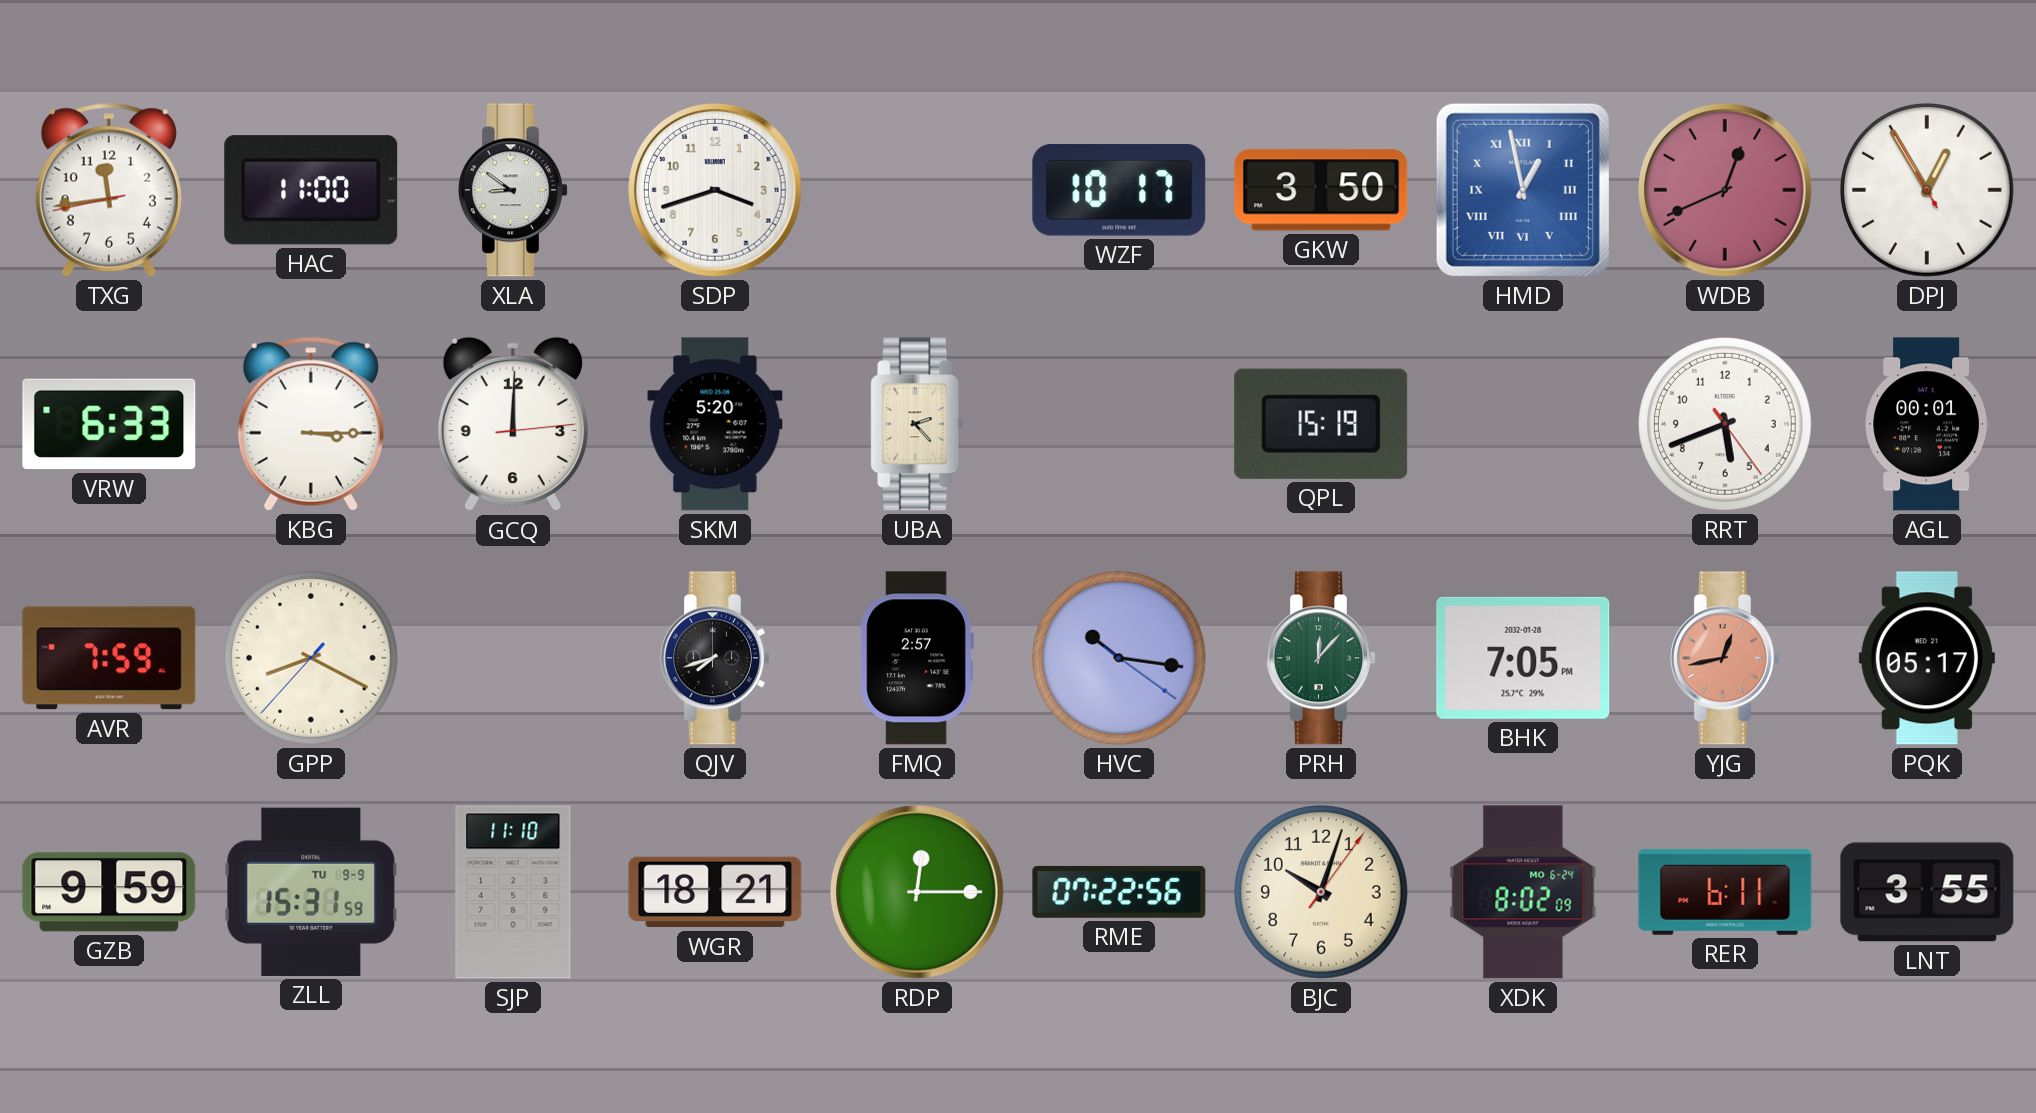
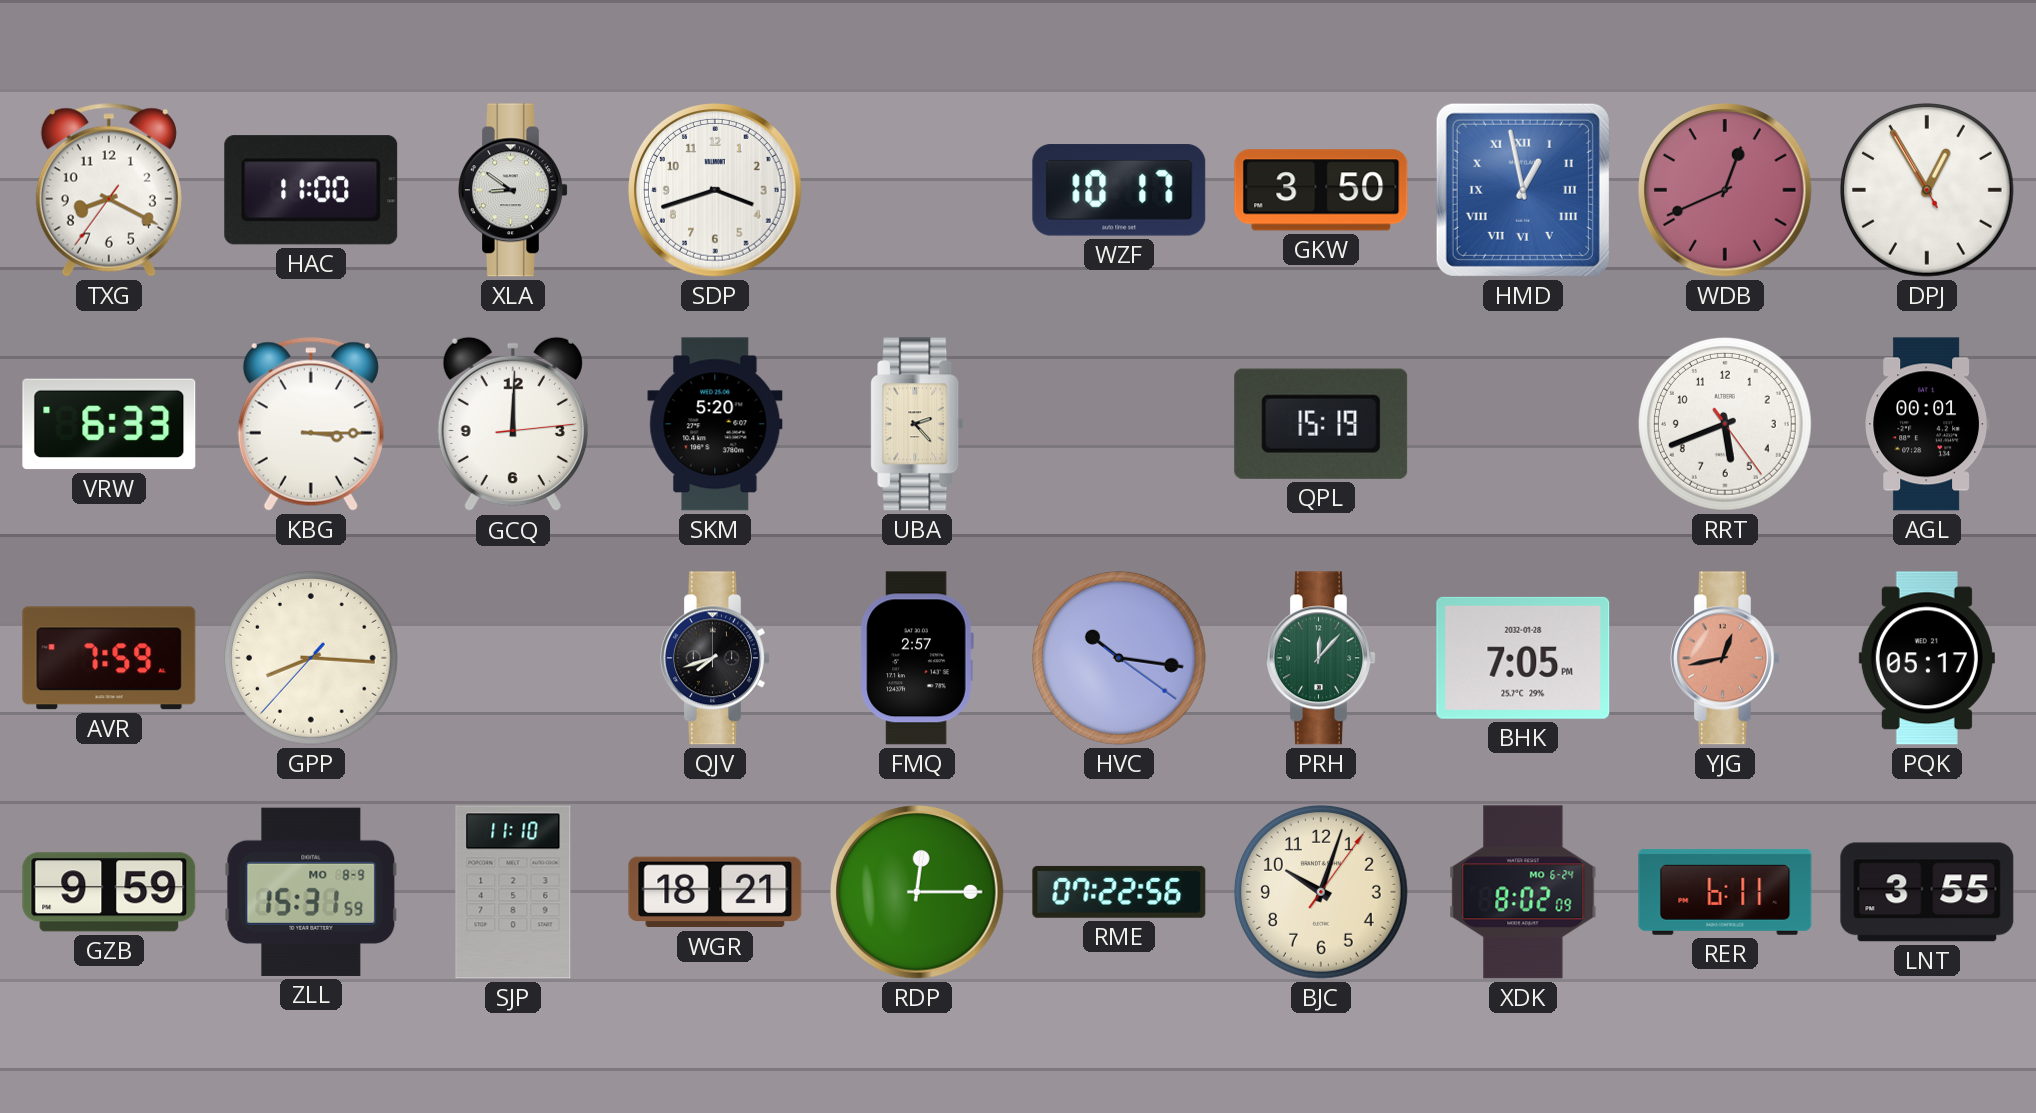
TXG: 11:43 -> 8:19
GPP: 8:19 -> 8:15
ZLL date: TU 9-9 -> MO 8-9
